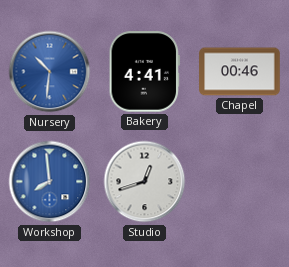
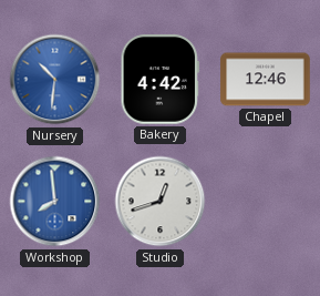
Bakery: 4:41 -> 4:42
Chapel: 00:46 -> 12:46
